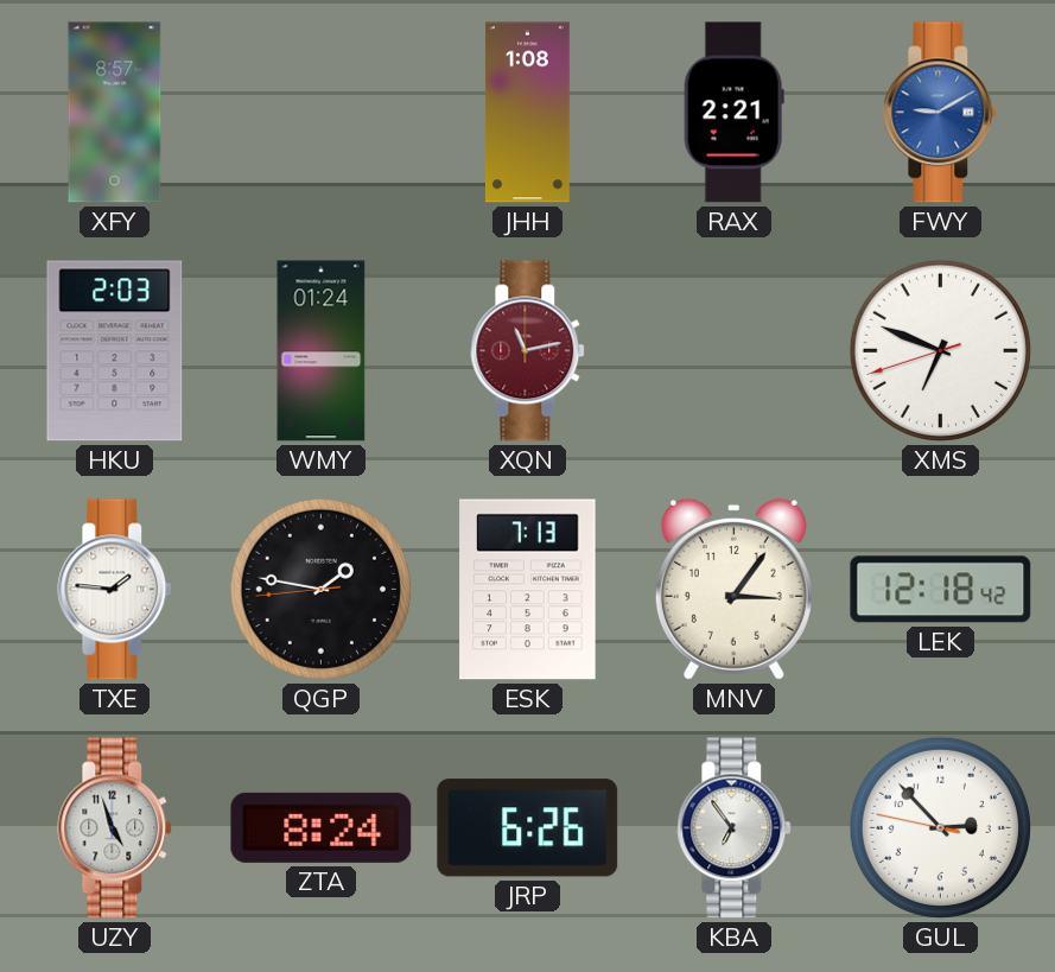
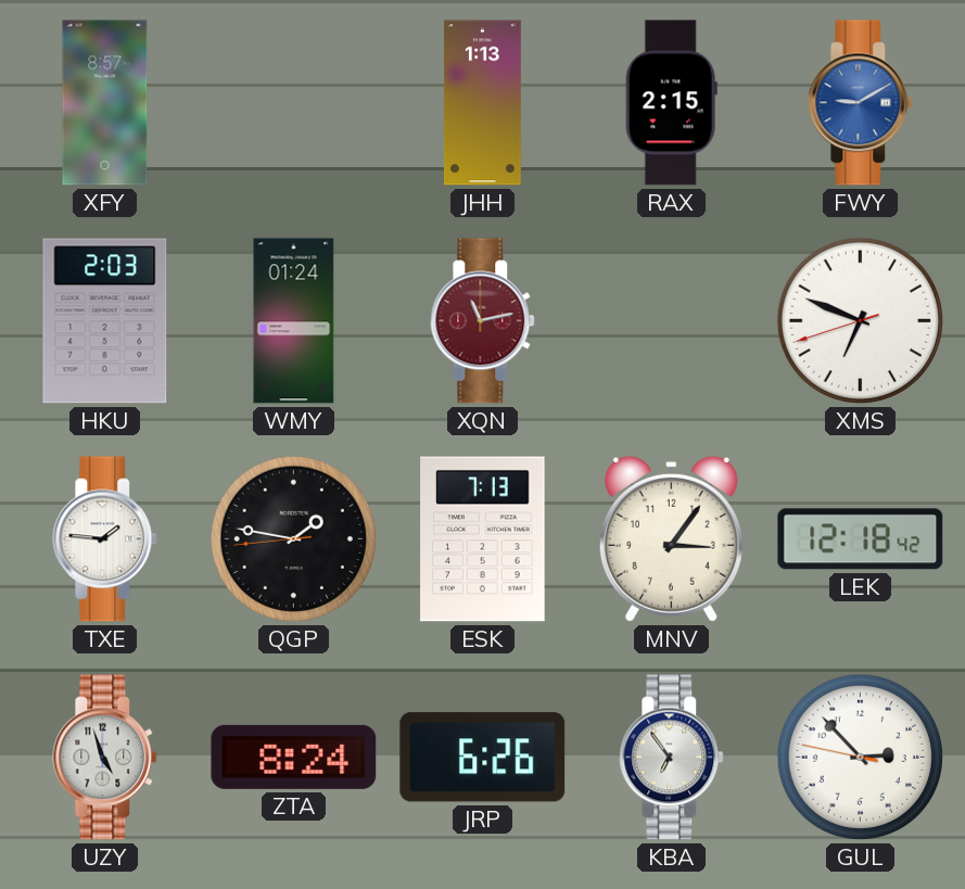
JHH: 1:08 -> 1:13
RAX: 2:21 -> 2:15
